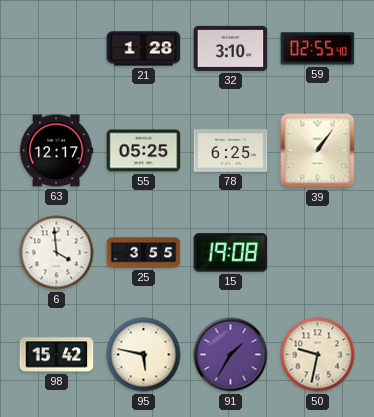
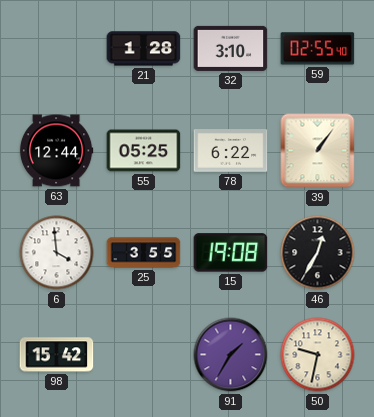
63: 12:17 -> 12:44
78: 6:25 -> 6:22
46: none -> 12:35
95: 5:47 -> none
